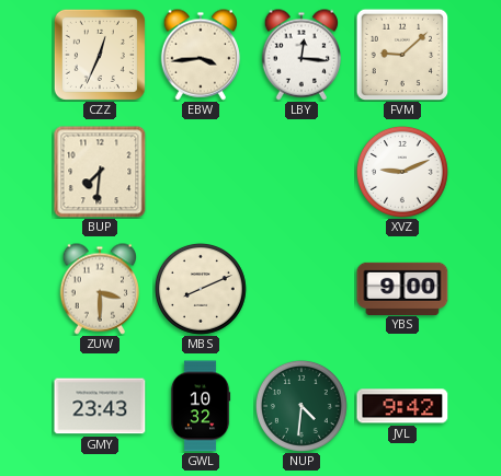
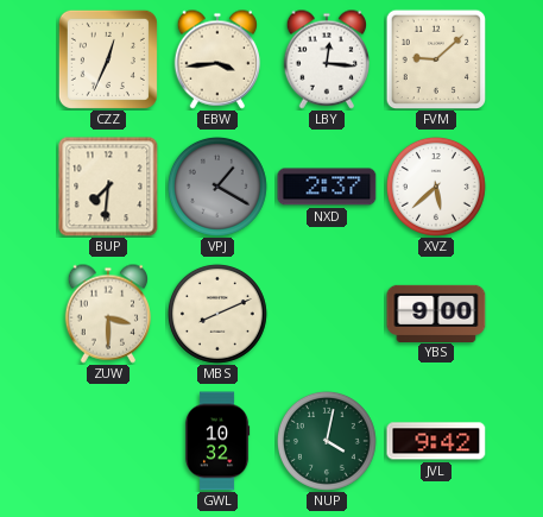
VPJ: none -> 1:20
NXD: none -> 2:37
XVZ: 9:11 -> 5:38
GMY: 23:43 -> none
NUP: 4:31 -> 4:02
